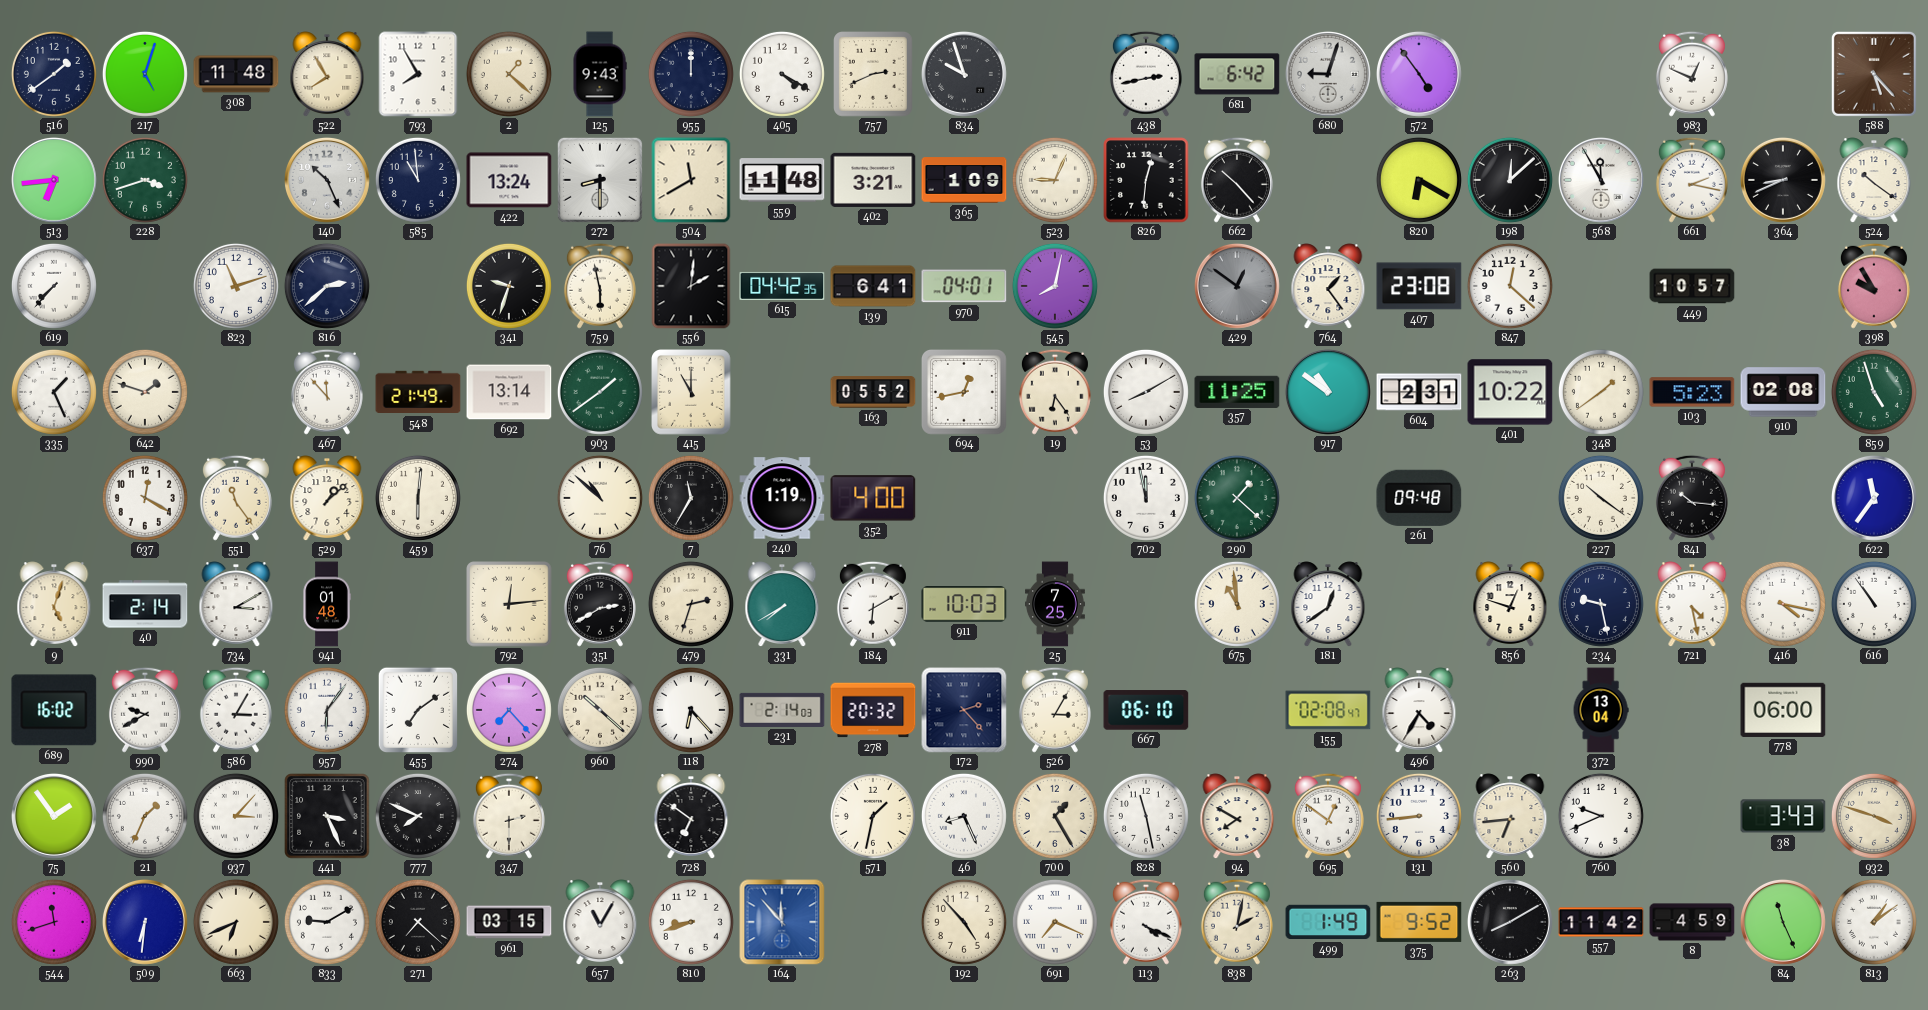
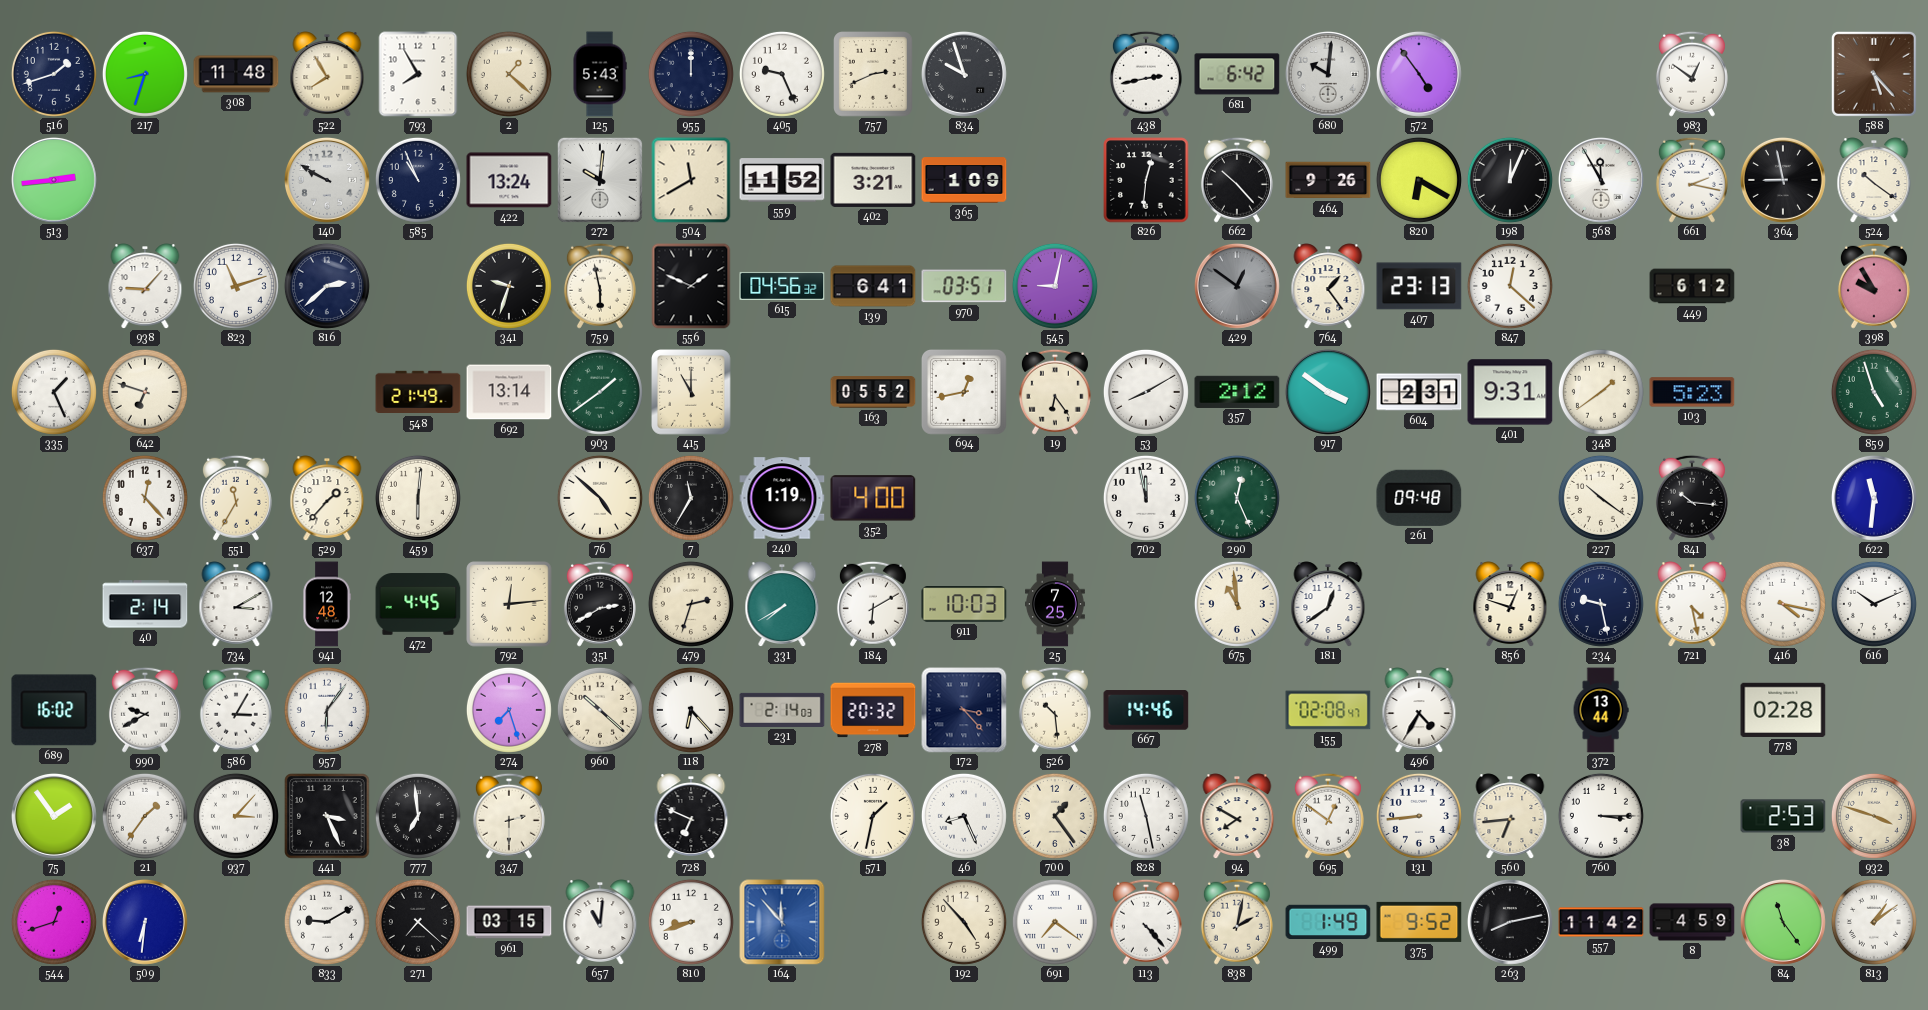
516: 1:39 -> 1:42
217: 5:03 -> 8:33
125: 9:43 -> 5:43
405: 4:20 -> 9:26
680: 9:03 -> 10:01
983: 12:49 -> 12:51
513: 6:44 -> 2:44
228: 3:42 -> none
140: 10:26 -> 9:50
585: 10:59 -> 10:56
272: 8:30 -> 10:01
559: 11:48 -> 11:52
523: 9:04 -> none
464: none -> 9:26
198: 12:08 -> 12:04
364: 8:41 -> 8:58
619: 7:37 -> none
938: none -> 9:07
556: 2:01 -> 1:49
615: 04:42 -> 04:56
970: 04:01 -> 03:51
545: 8:02 -> 9:02
407: 23:08 -> 23:13
449: 10:57 -> 6:12
642: 1:48 -> 6:48
467: 11:53 -> none
357: 11:25 -> 2:12
917: 10:51 -> 3:51
401: 10:22 -> 9:31
910: 02:08 -> none
637: 12:20 -> 12:23
551: 11:24 -> 11:35
529: 1:08 -> 1:37
76: 10:52 -> 4:52
290: 1:22 -> 12:26
622: 11:36 -> 11:31
9: 5:03 -> none
941: 01:48 -> 12:48
472: none -> 4:45
616: 10:54 -> 10:11
455: 7:09 -> none
274: 7:23 -> 7:27
172: 2:23 -> 3:23
526: 3:05 -> 10:29
667: 06:10 -> 14:46
372: 13:04 -> 13:44
778: 06:00 -> 02:28
21: 1:34 -> 1:36
777: 7:49 -> 6:59
728: 6:51 -> 6:49
700: 1:25 -> 1:24
760: 9:41 -> 3:15
38: 3:43 -> 2:53
544: 11:42 -> 12:42
663: 6:41 -> none
657: 11:05 -> 11:01
691: 7:19 -> 7:21
113: 4:19 -> 4:23
263: 8:10 -> 8:13
84: 11:26 -> 11:24
